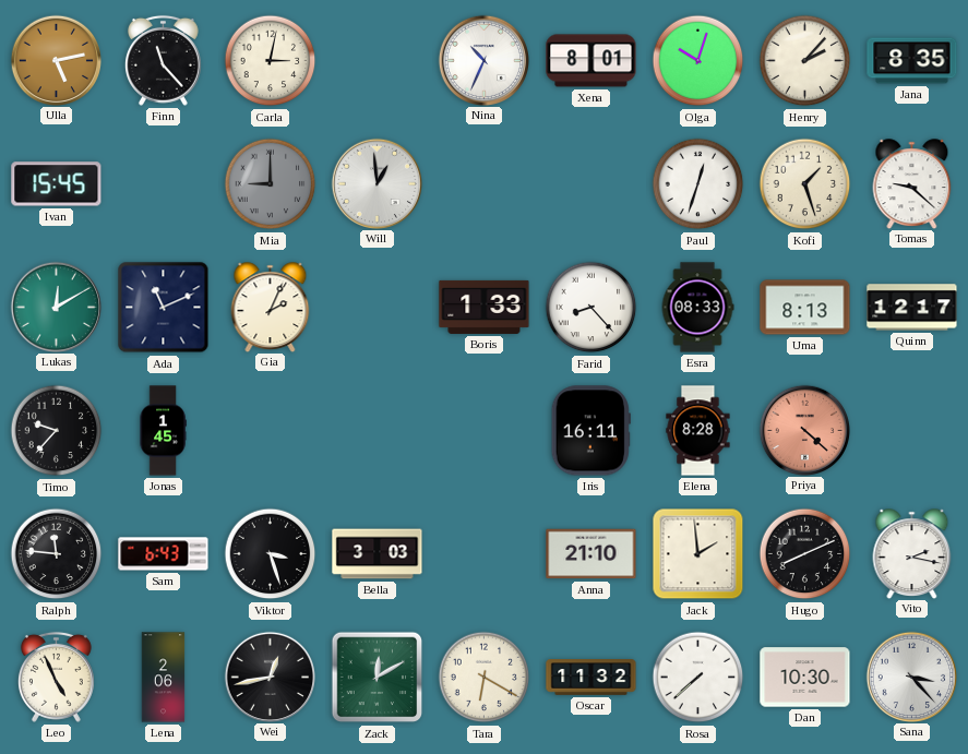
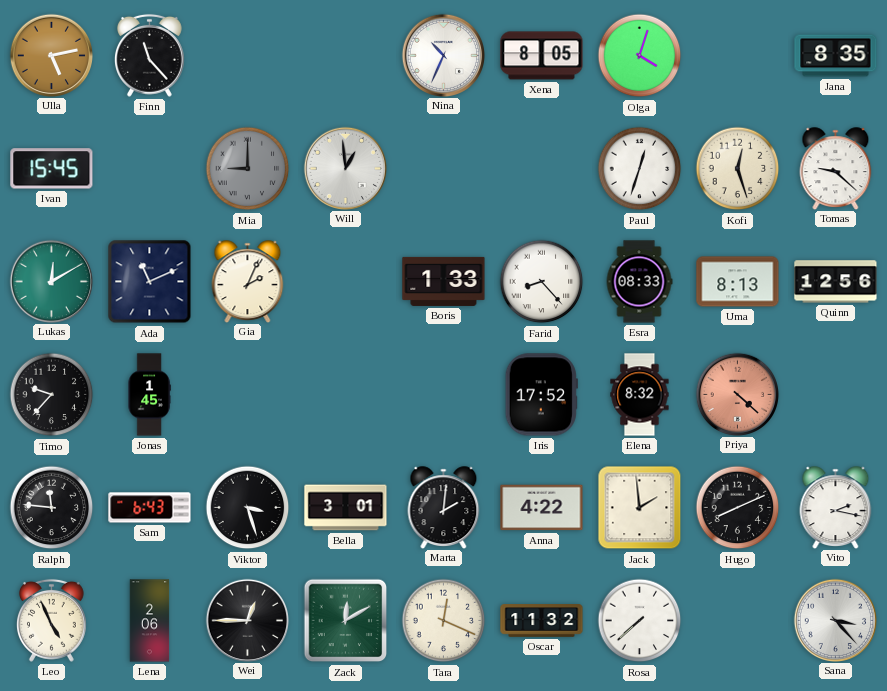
Carla: 3:02 -> none
Xena: 8:01 -> 8:05
Olga: 10:03 -> 4:03
Henry: 2:07 -> none
Kofi: 1:27 -> 12:27
Quinn: 12:17 -> 12:56
Iris: 16:11 -> 17:52
Elena: 8:28 -> 8:32
Bella: 3:03 -> 3:01
Marta: none -> 2:01
Anna: 21:10 -> 4:22
Wei: 12:43 -> 12:45
Tara: 6:20 -> 12:19
Dan: 10:30 -> none
